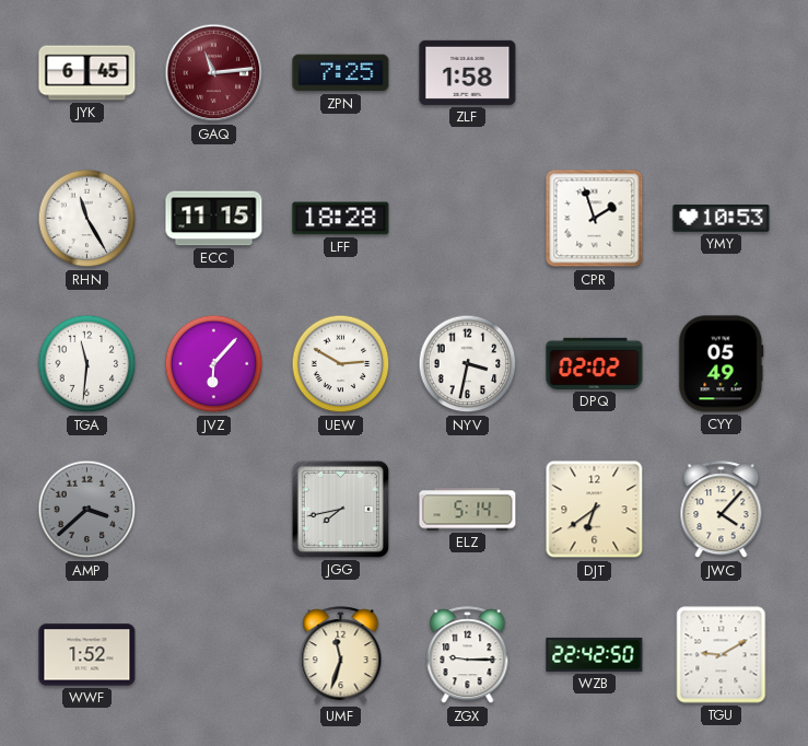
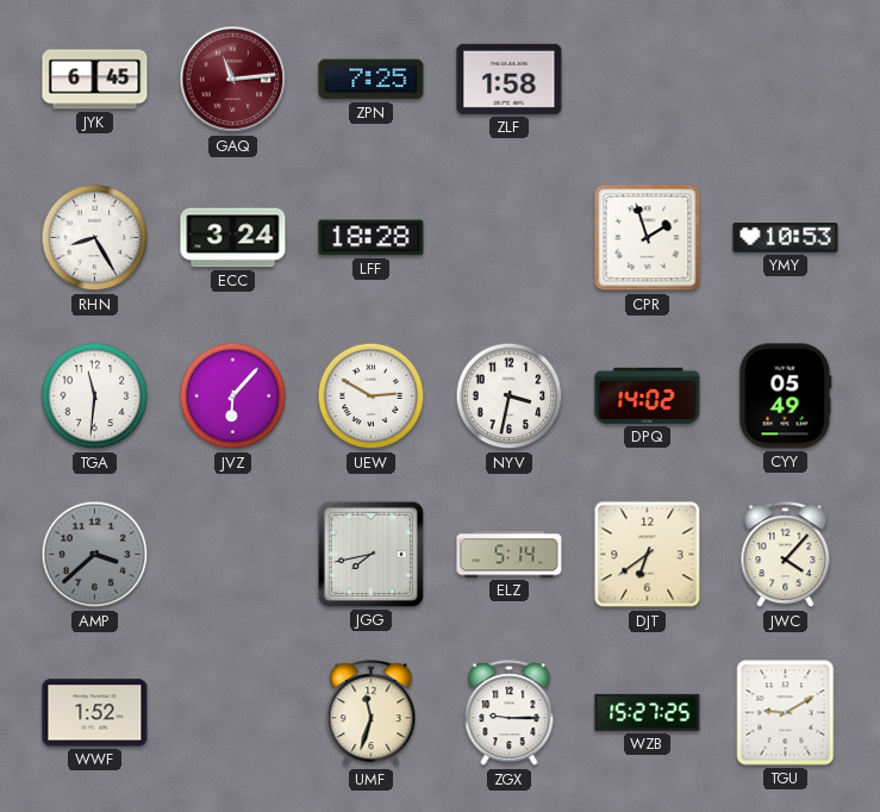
RHN: 11:25 -> 8:25
ECC: 11:15 -> 3:24
DPQ: 02:02 -> 14:02
WZB: 22:42 -> 15:27
